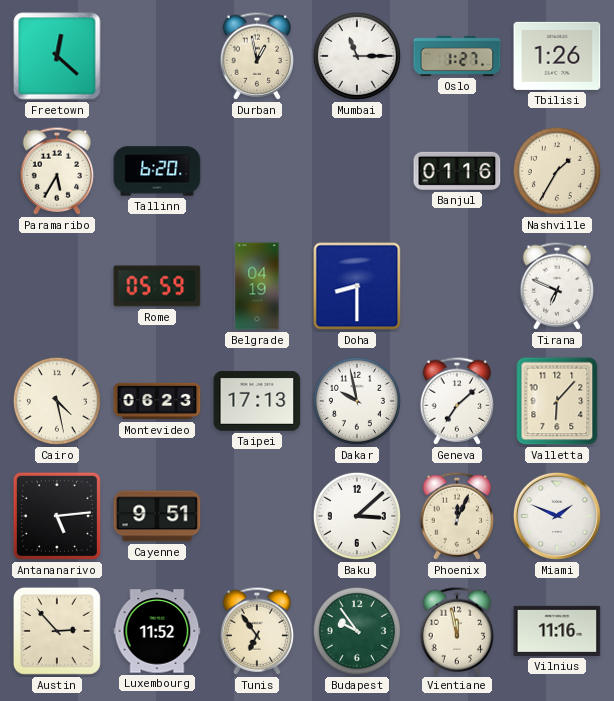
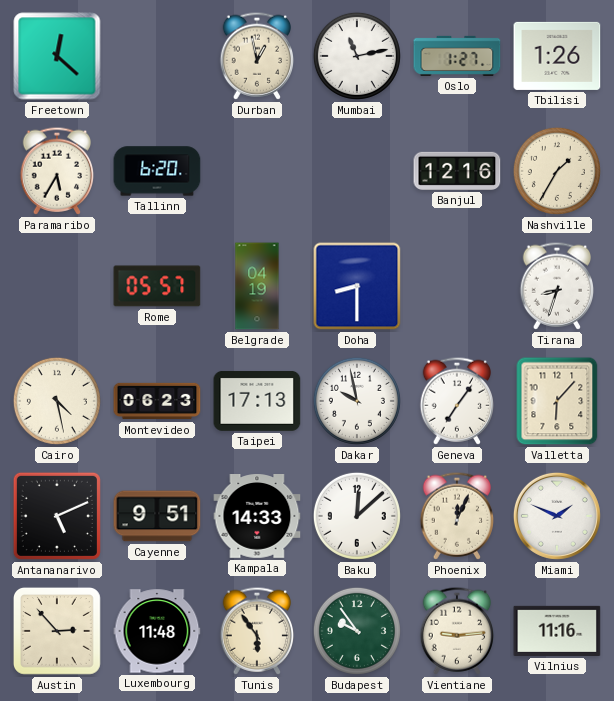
Mumbai: 11:15 -> 11:13
Banjul: 01:16 -> 12:16
Rome: 05:59 -> 05:57
Tirana: 6:49 -> 8:33
Geneva: 7:08 -> 7:06
Antananarivo: 5:14 -> 5:11
Kampala: none -> 14:33
Baku: 3:08 -> 12:08
Luxembourg: 11:52 -> 11:48
Tunis: 6:54 -> 5:54
Vientiane: 11:58 -> 9:14
